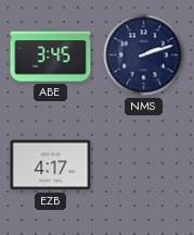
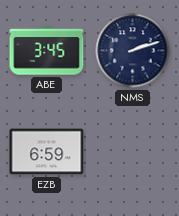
EZB: 4:17 -> 6:59
